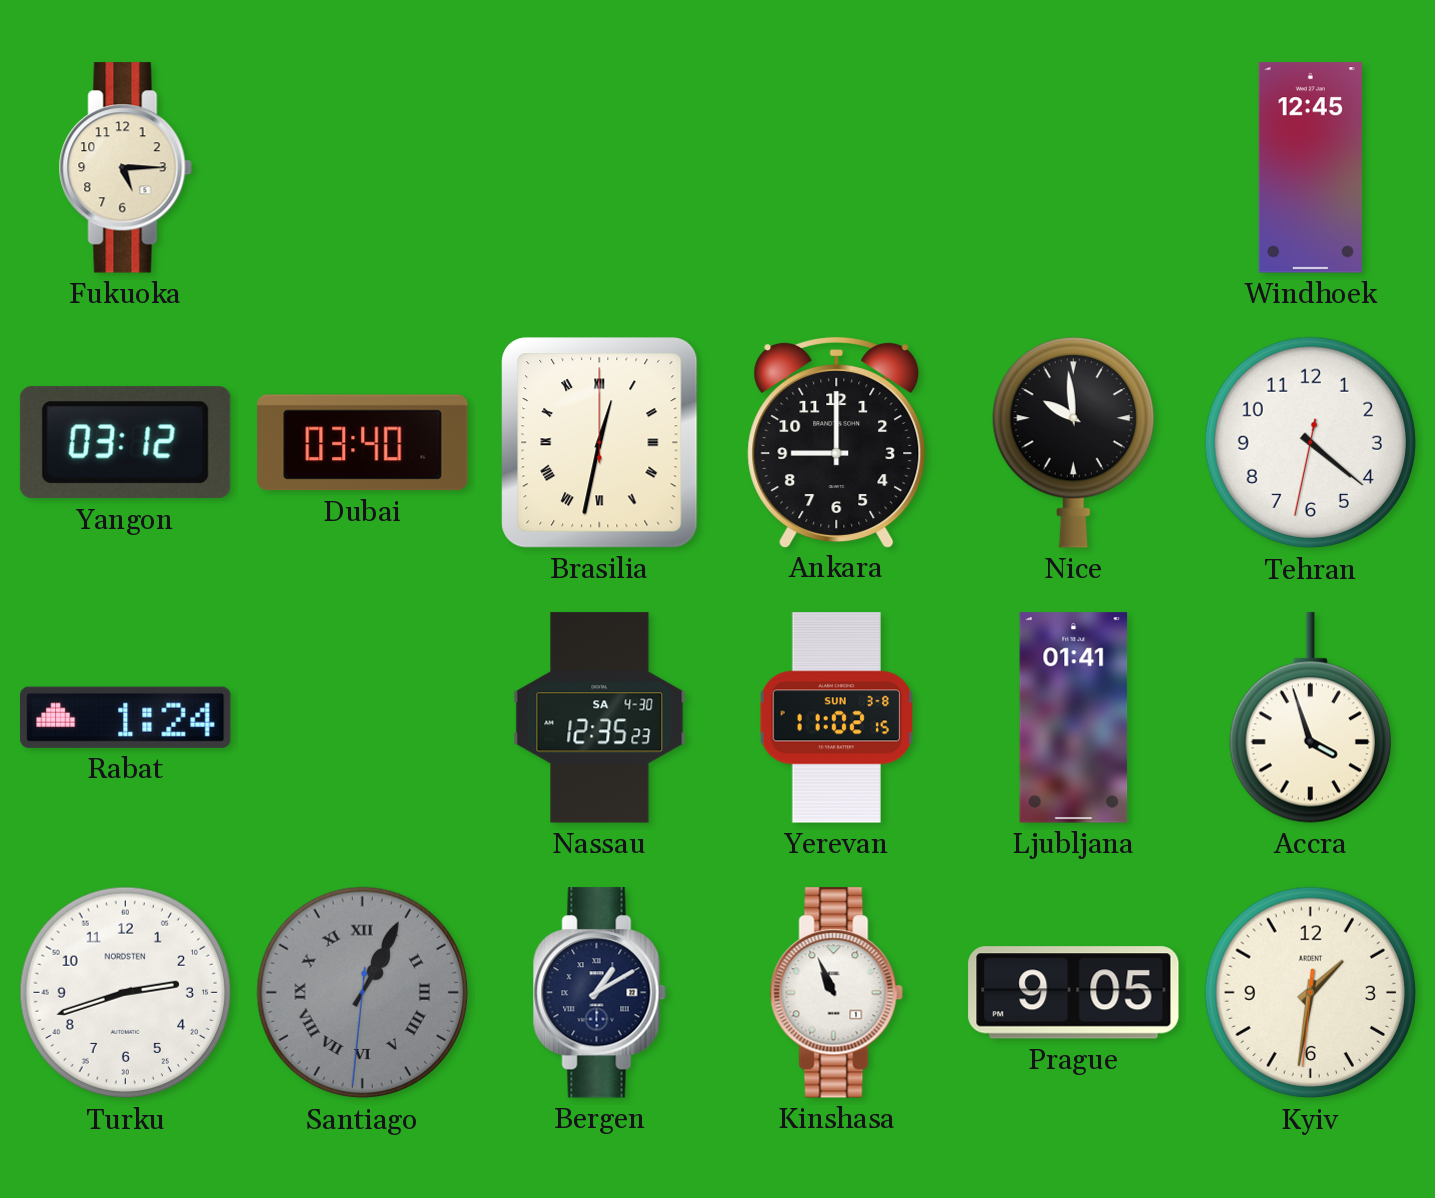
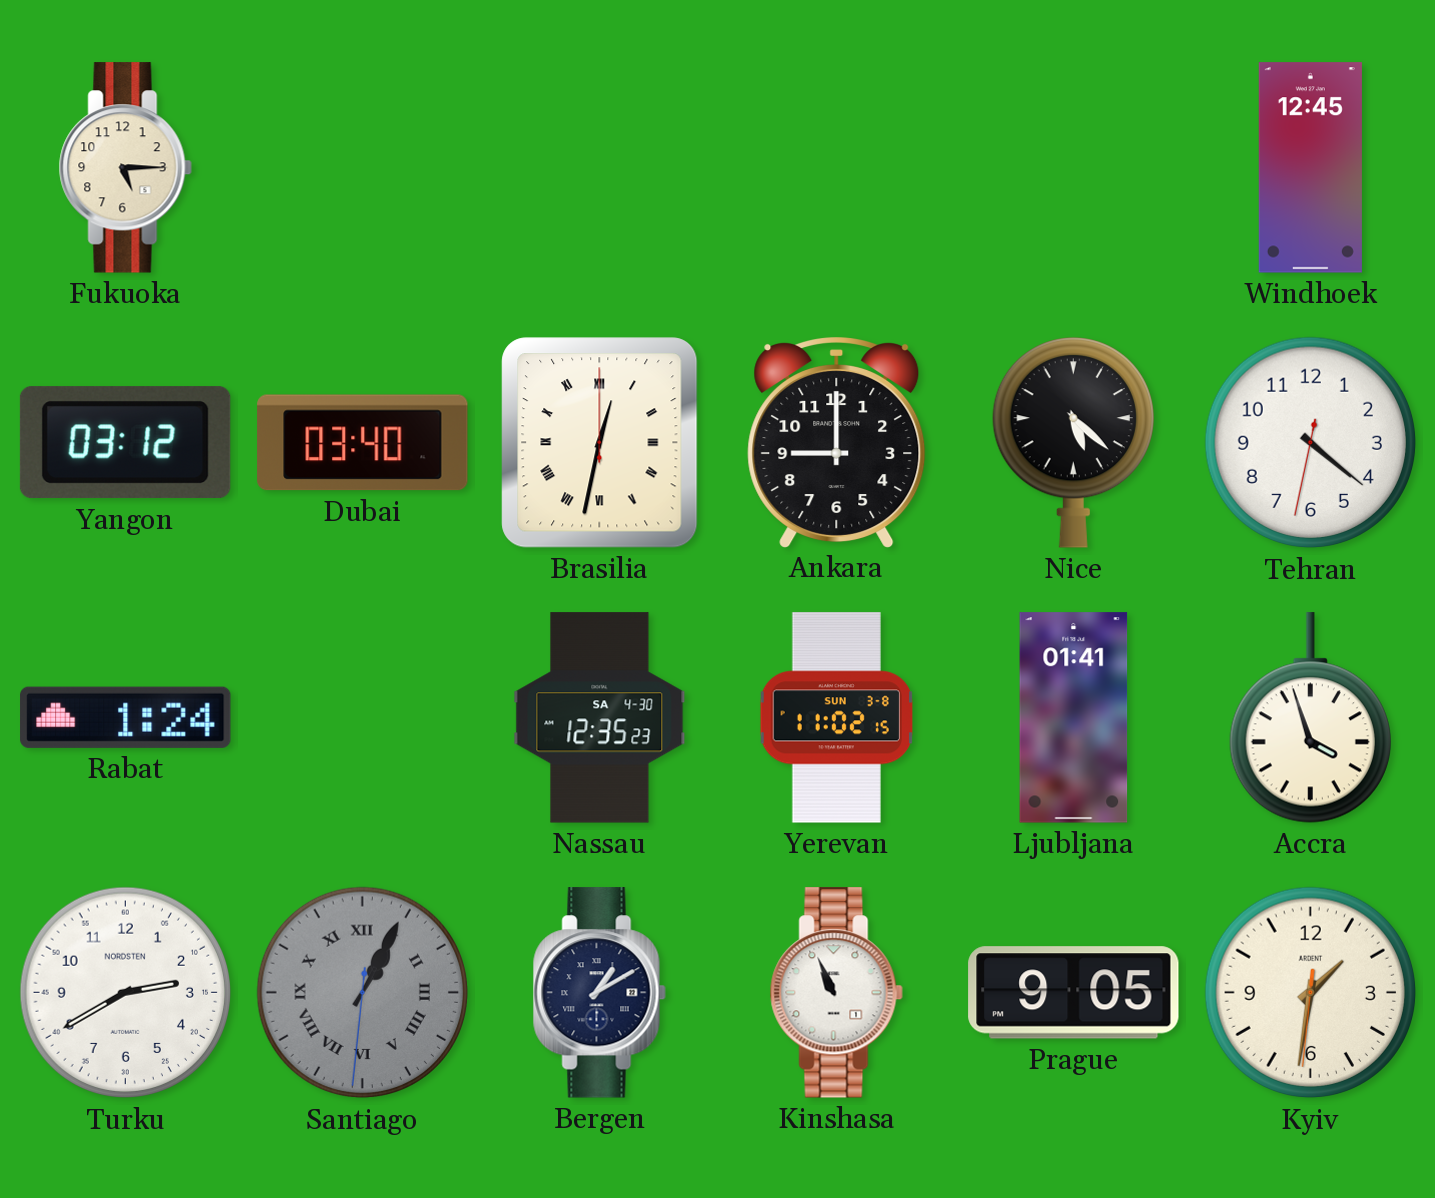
Nice: 9:59 -> 5:22
Turku: 2:42 -> 2:40
